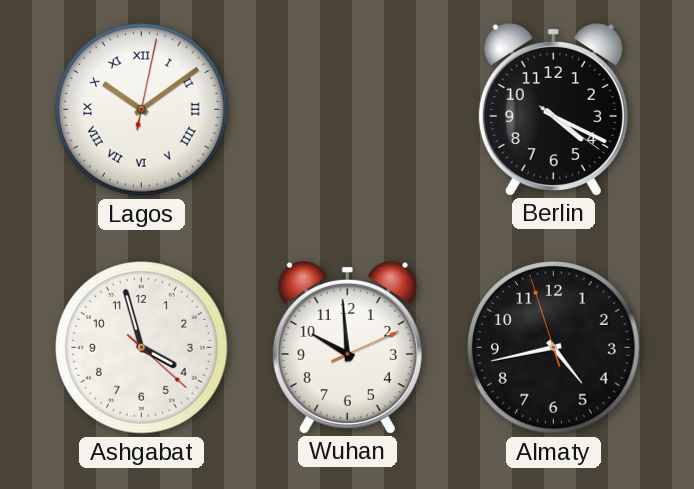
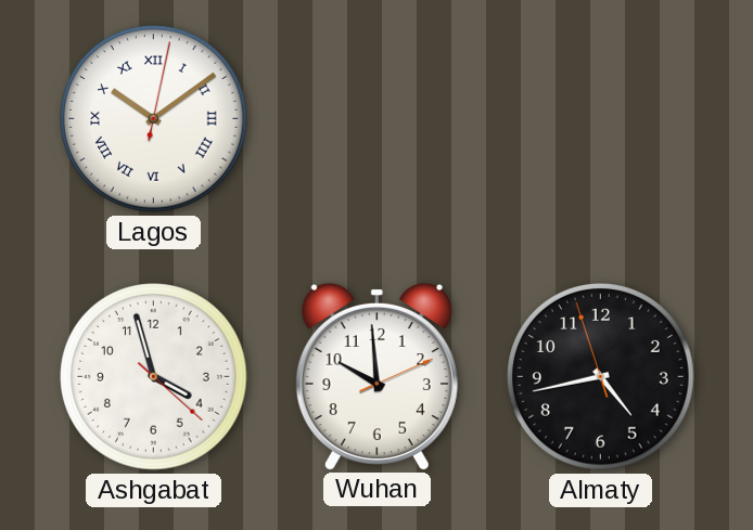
Berlin: 4:19 -> none
